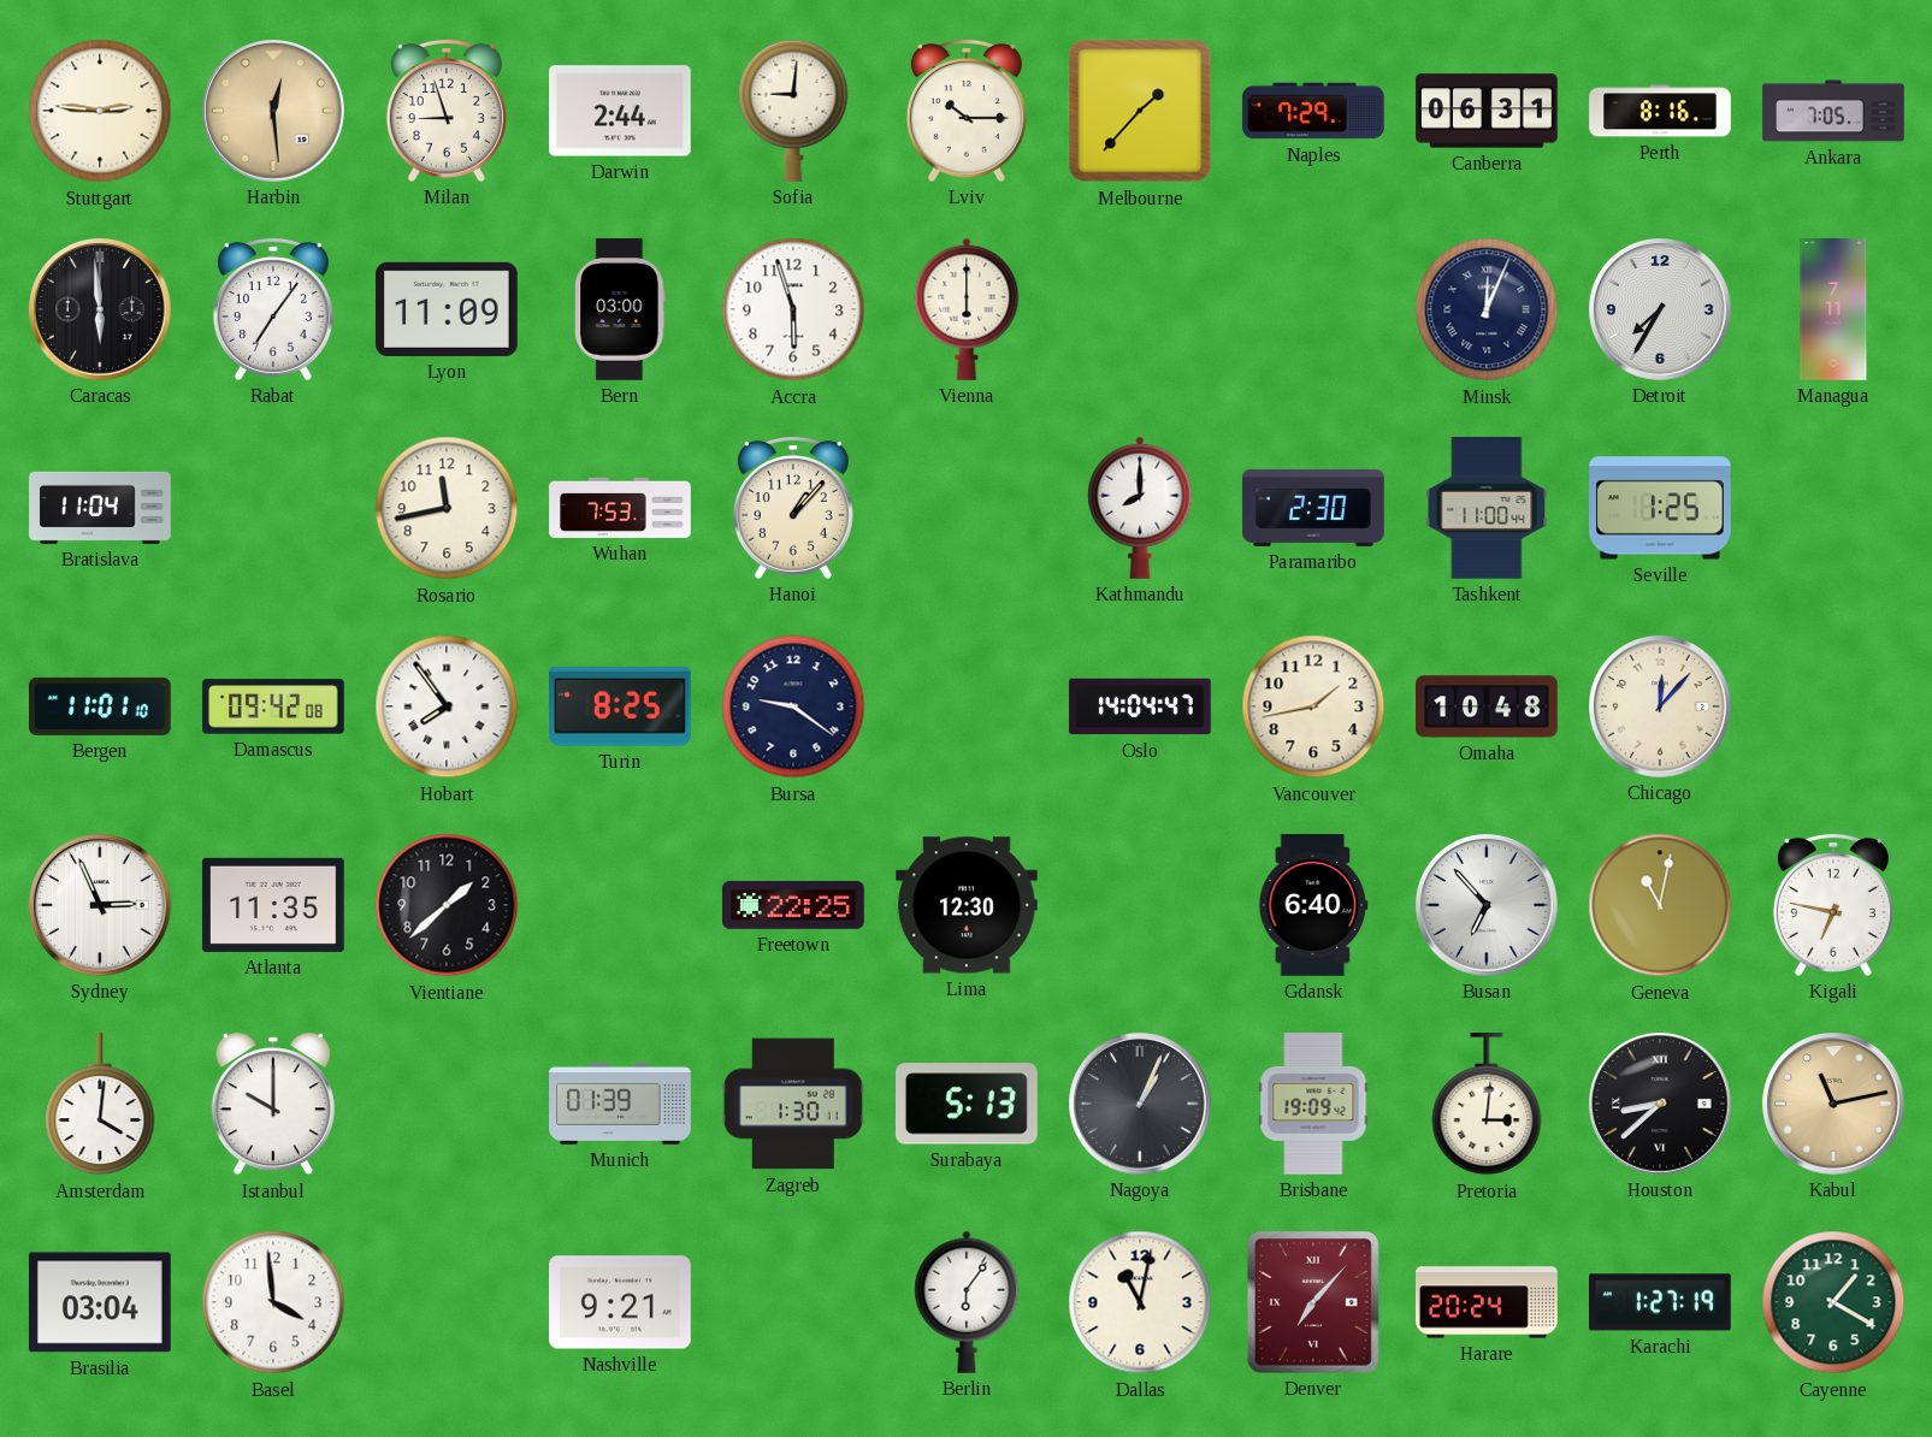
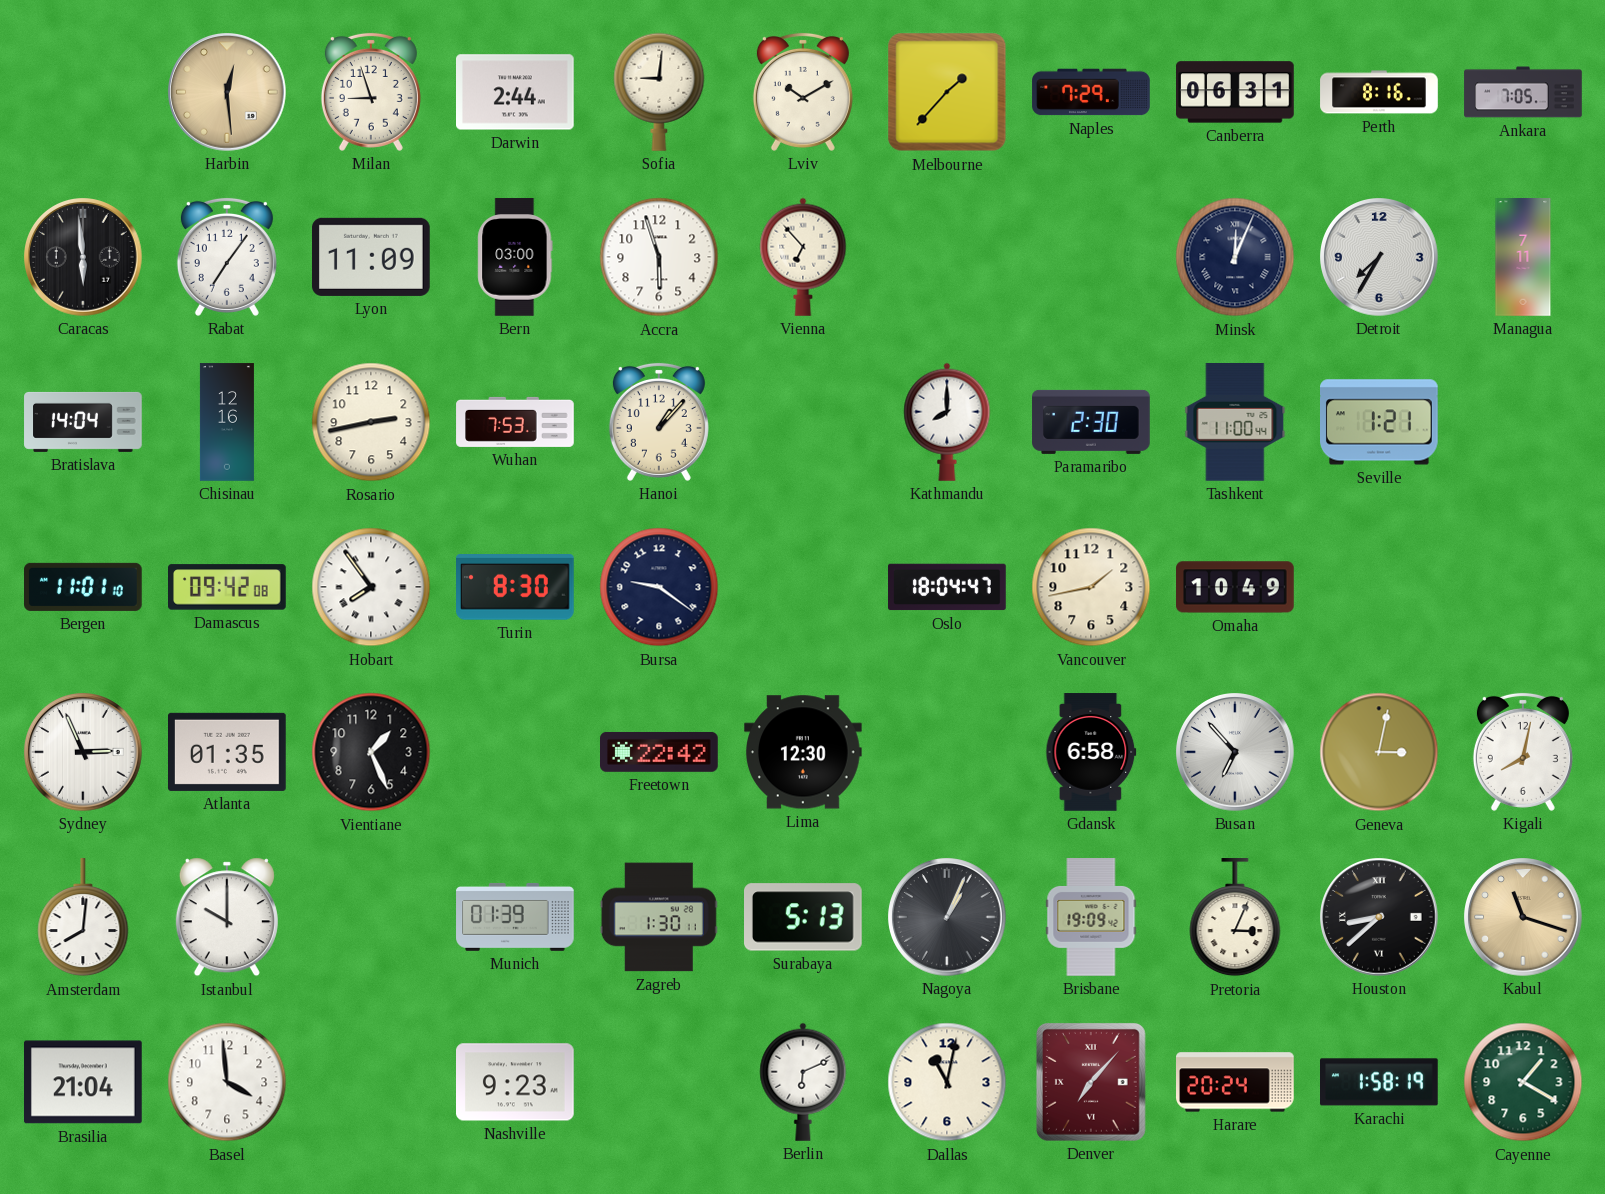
Stuttgart: 2:46 -> none
Lviv: 10:15 -> 10:10
Vienna: 6:00 -> 6:53
Bratislava: 11:04 -> 14:04
Chisinau: none -> 12:16
Rosario: 11:43 -> 2:43
Seville: 1:25 -> 1:21
Turin: 8:25 -> 8:30
Oslo: 14:04 -> 18:04
Omaha: 10:48 -> 10:49
Chicago: 12:07 -> none
Atlanta: 11:35 -> 01:35
Vientiane: 1:38 -> 1:26
Freetown: 22:25 -> 22:42
Gdansk: 6:40 -> 6:58
Geneva: 11:02 -> 3:02
Kigali: 6:47 -> 8:02
Amsterdam: 4:01 -> 8:01
Pretoria: 3:01 -> 3:04
Kabul: 11:13 -> 11:18
Brasilia: 03:04 -> 21:04
Nashville: 9:21 -> 9:23
Berlin: 6:06 -> 6:11
Karachi: 1:27 -> 1:58
